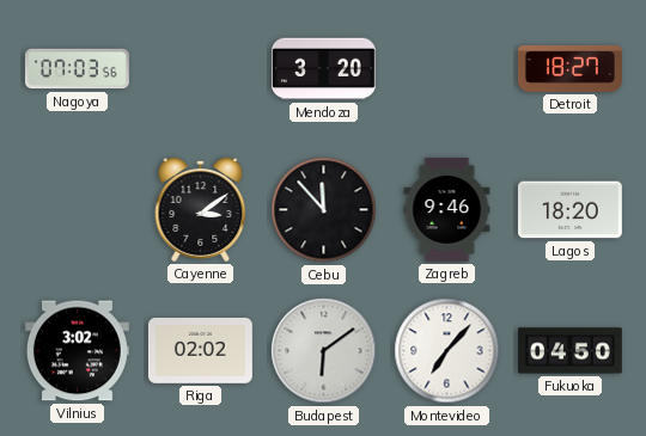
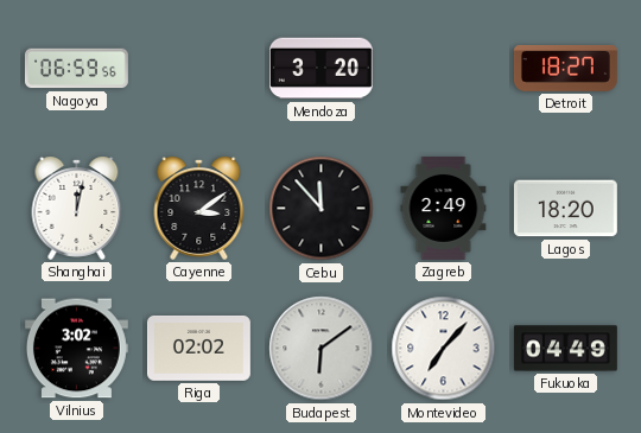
Nagoya: 07:03 -> 06:59
Shanghai: none -> 12:02
Zagreb: 9:46 -> 2:49
Fukuoka: 04:50 -> 04:49
